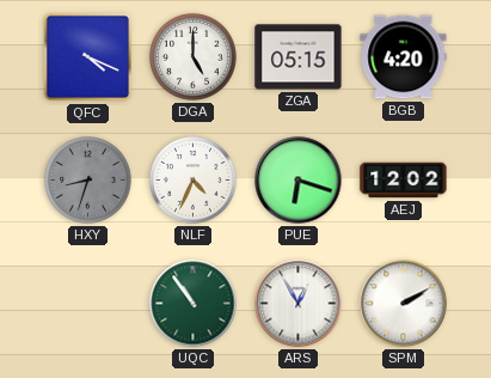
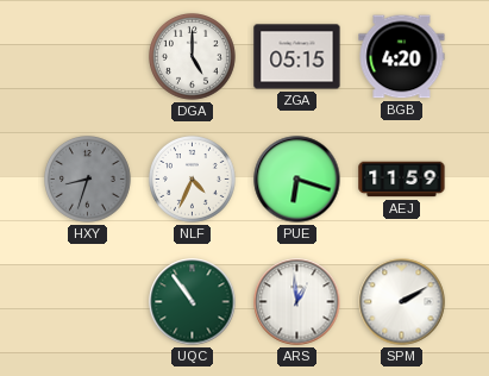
QFC: 4:19 -> none
AEJ: 12:02 -> 11:59
ARS: 12:55 -> 12:59
